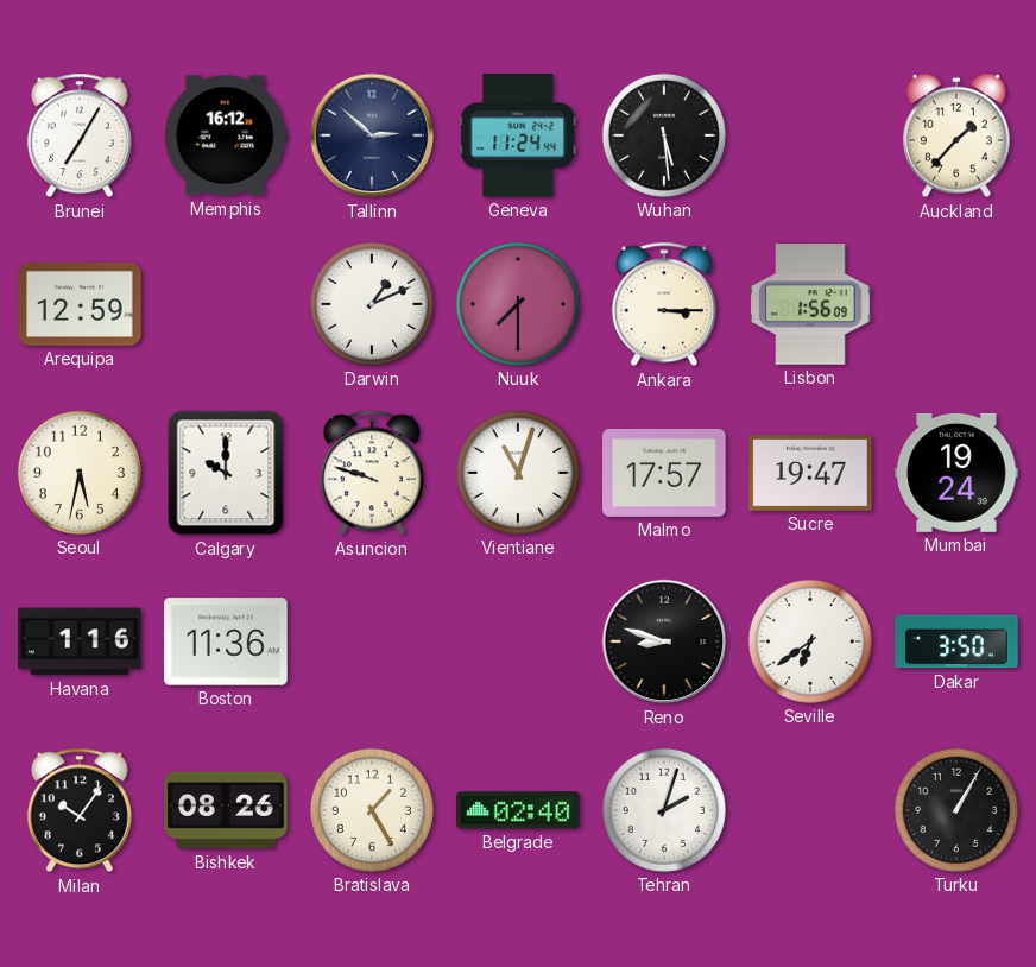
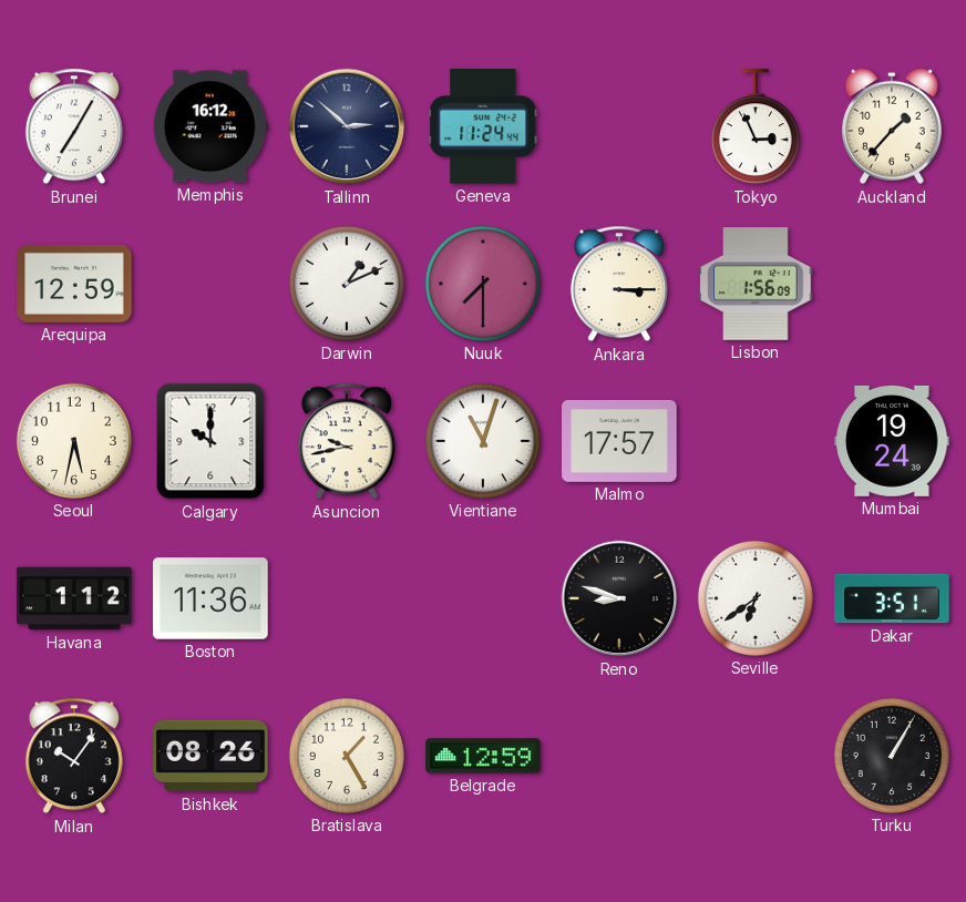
Wuhan: 5:29 -> none
Tokyo: none -> 2:56
Asuncion: 9:48 -> 9:43
Sucre: 19:47 -> none
Havana: 1:16 -> 1:12
Dakar: 3:50 -> 3:51
Belgrade: 02:40 -> 12:59
Tehran: 2:03 -> none
